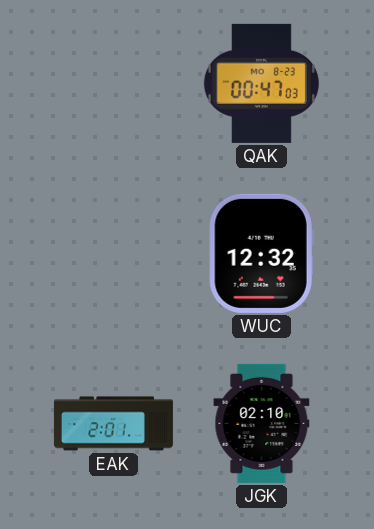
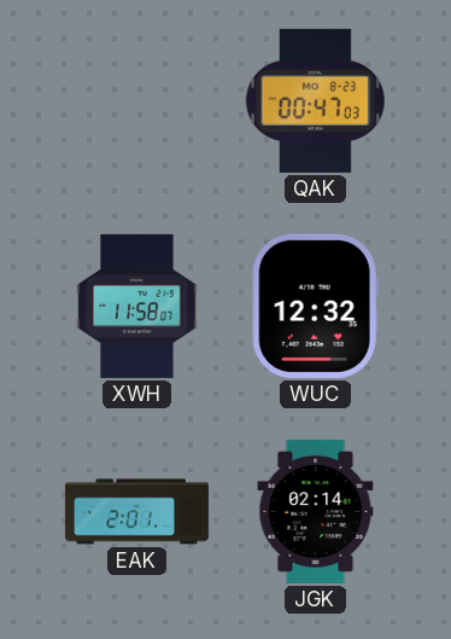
XWH: none -> 11:58
JGK: 02:10 -> 02:14
